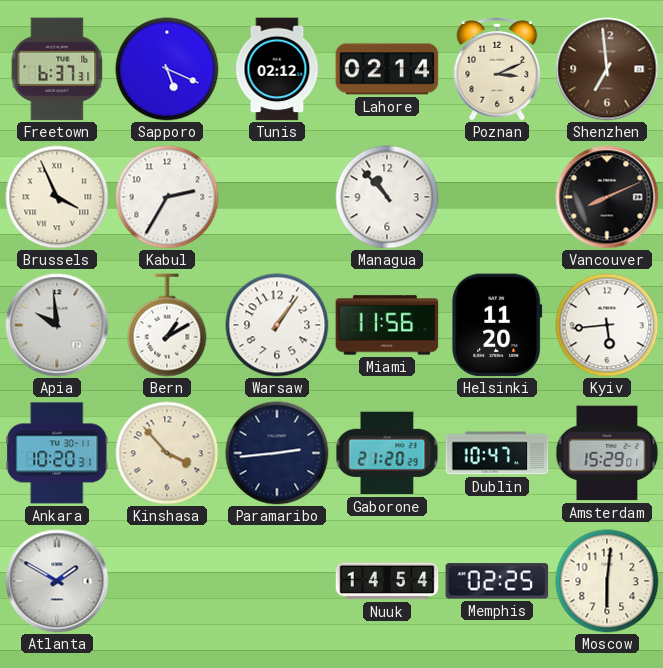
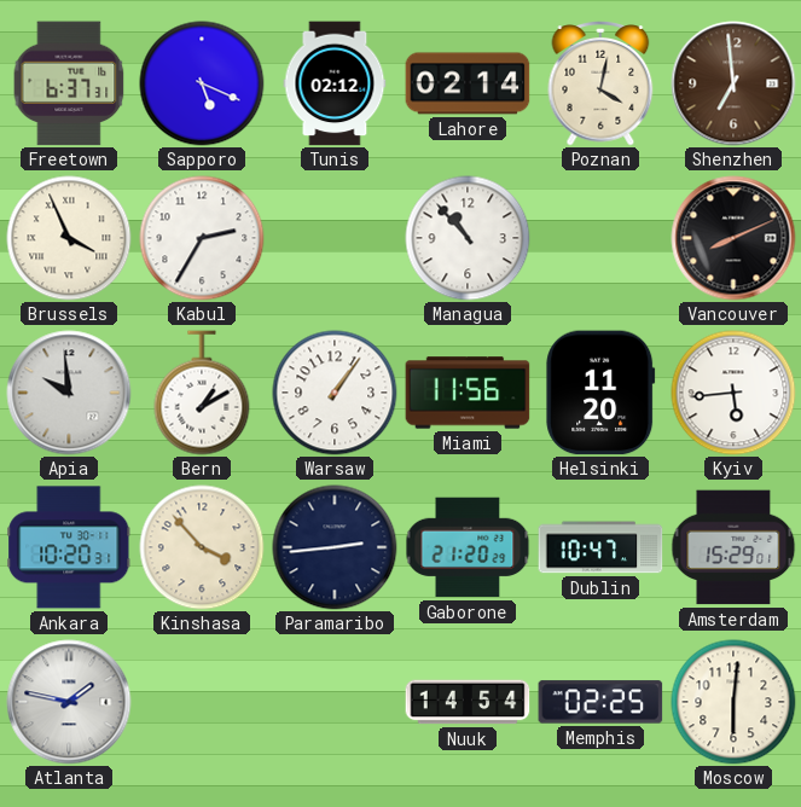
Poznan: 3:11 -> 4:02
Atlanta: 1:50 -> 1:47
